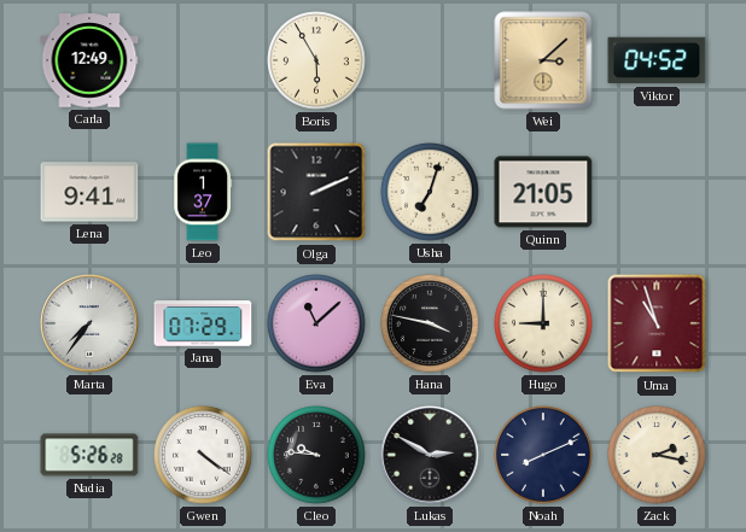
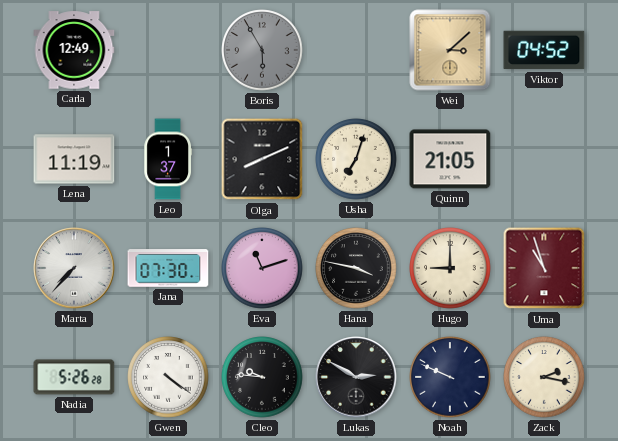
Boris dial: cream -> grey
Lena: 9:41 -> 11:19
Olga: 2:11 -> 8:11
Marta: 7:36 -> 7:37
Jana: 07:29 -> 07:30
Eva: 11:08 -> 11:12
Noah: 8:11 -> 9:49
